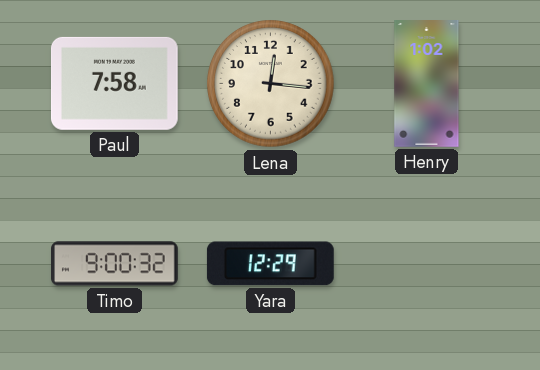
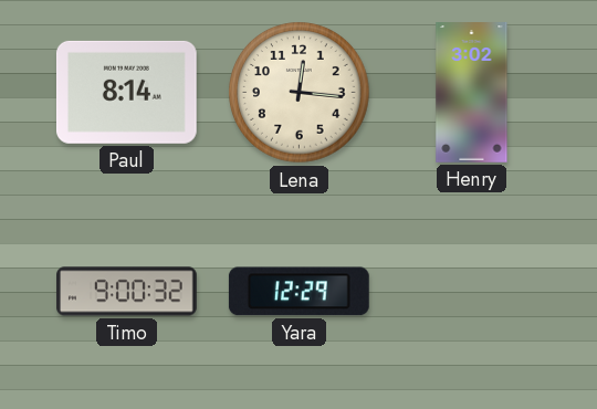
Paul: 7:58 -> 8:14
Henry: 1:02 -> 3:02
